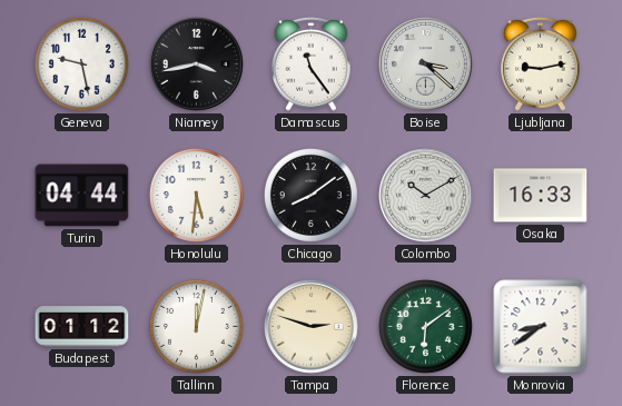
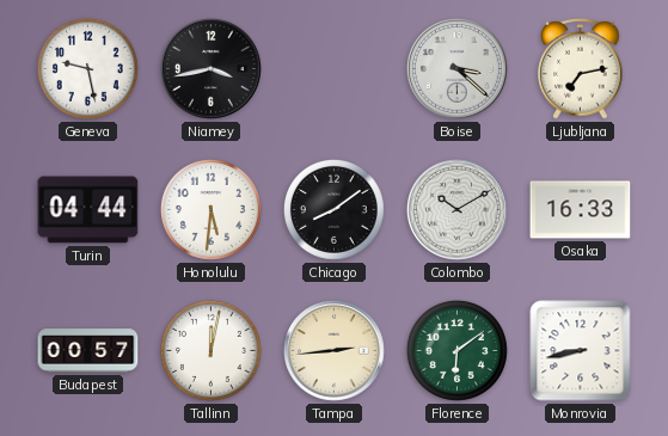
Damascus: 11:24 -> none
Ljubljana: 9:13 -> 7:13
Budapest: 01:12 -> 00:57
Tampa: 2:48 -> 2:44
Monrovia: 8:39 -> 8:43
